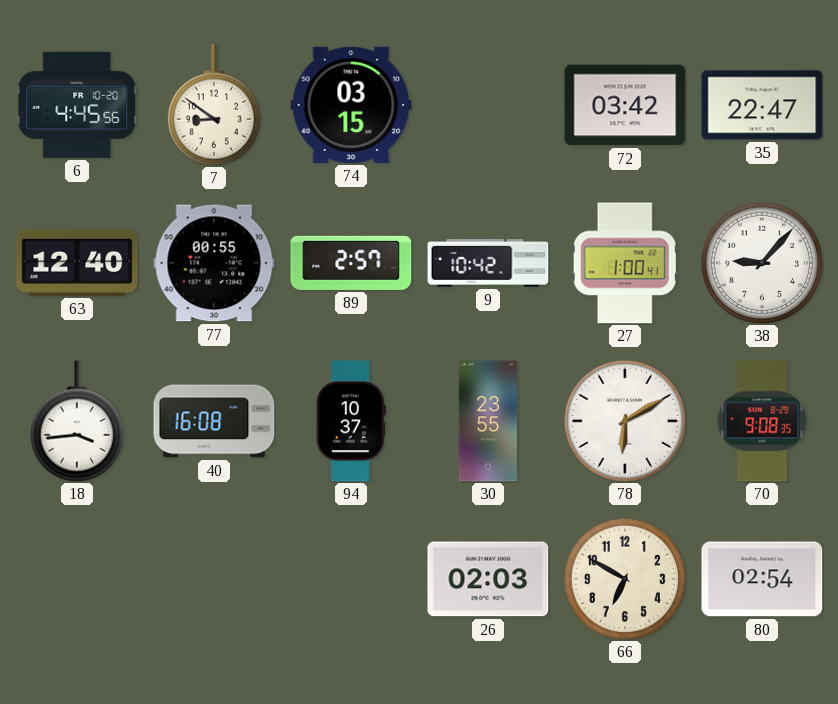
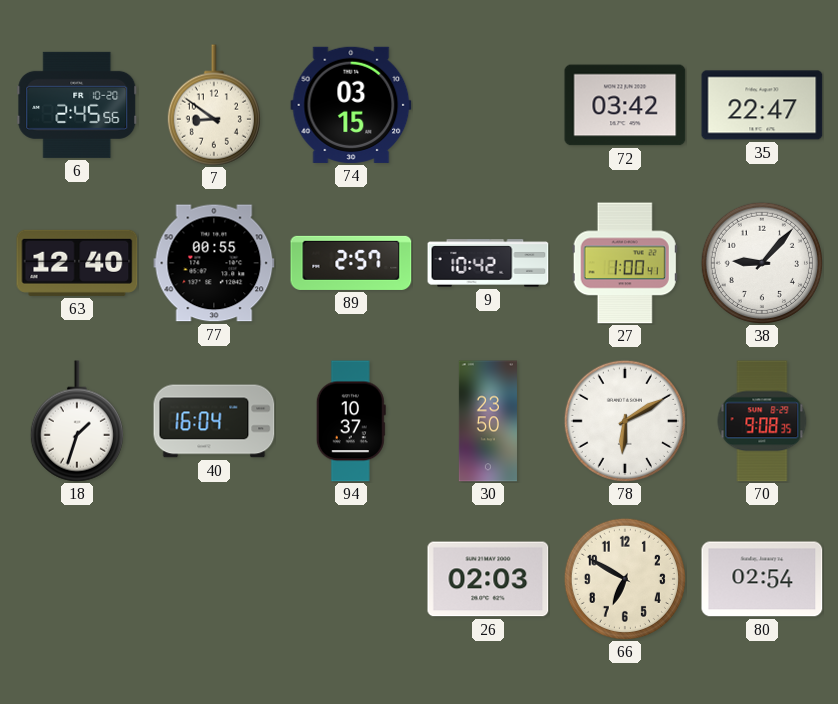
6: 4:45 -> 2:45
18: 3:44 -> 1:33
40: 16:08 -> 16:04
30: 23:55 -> 23:50
